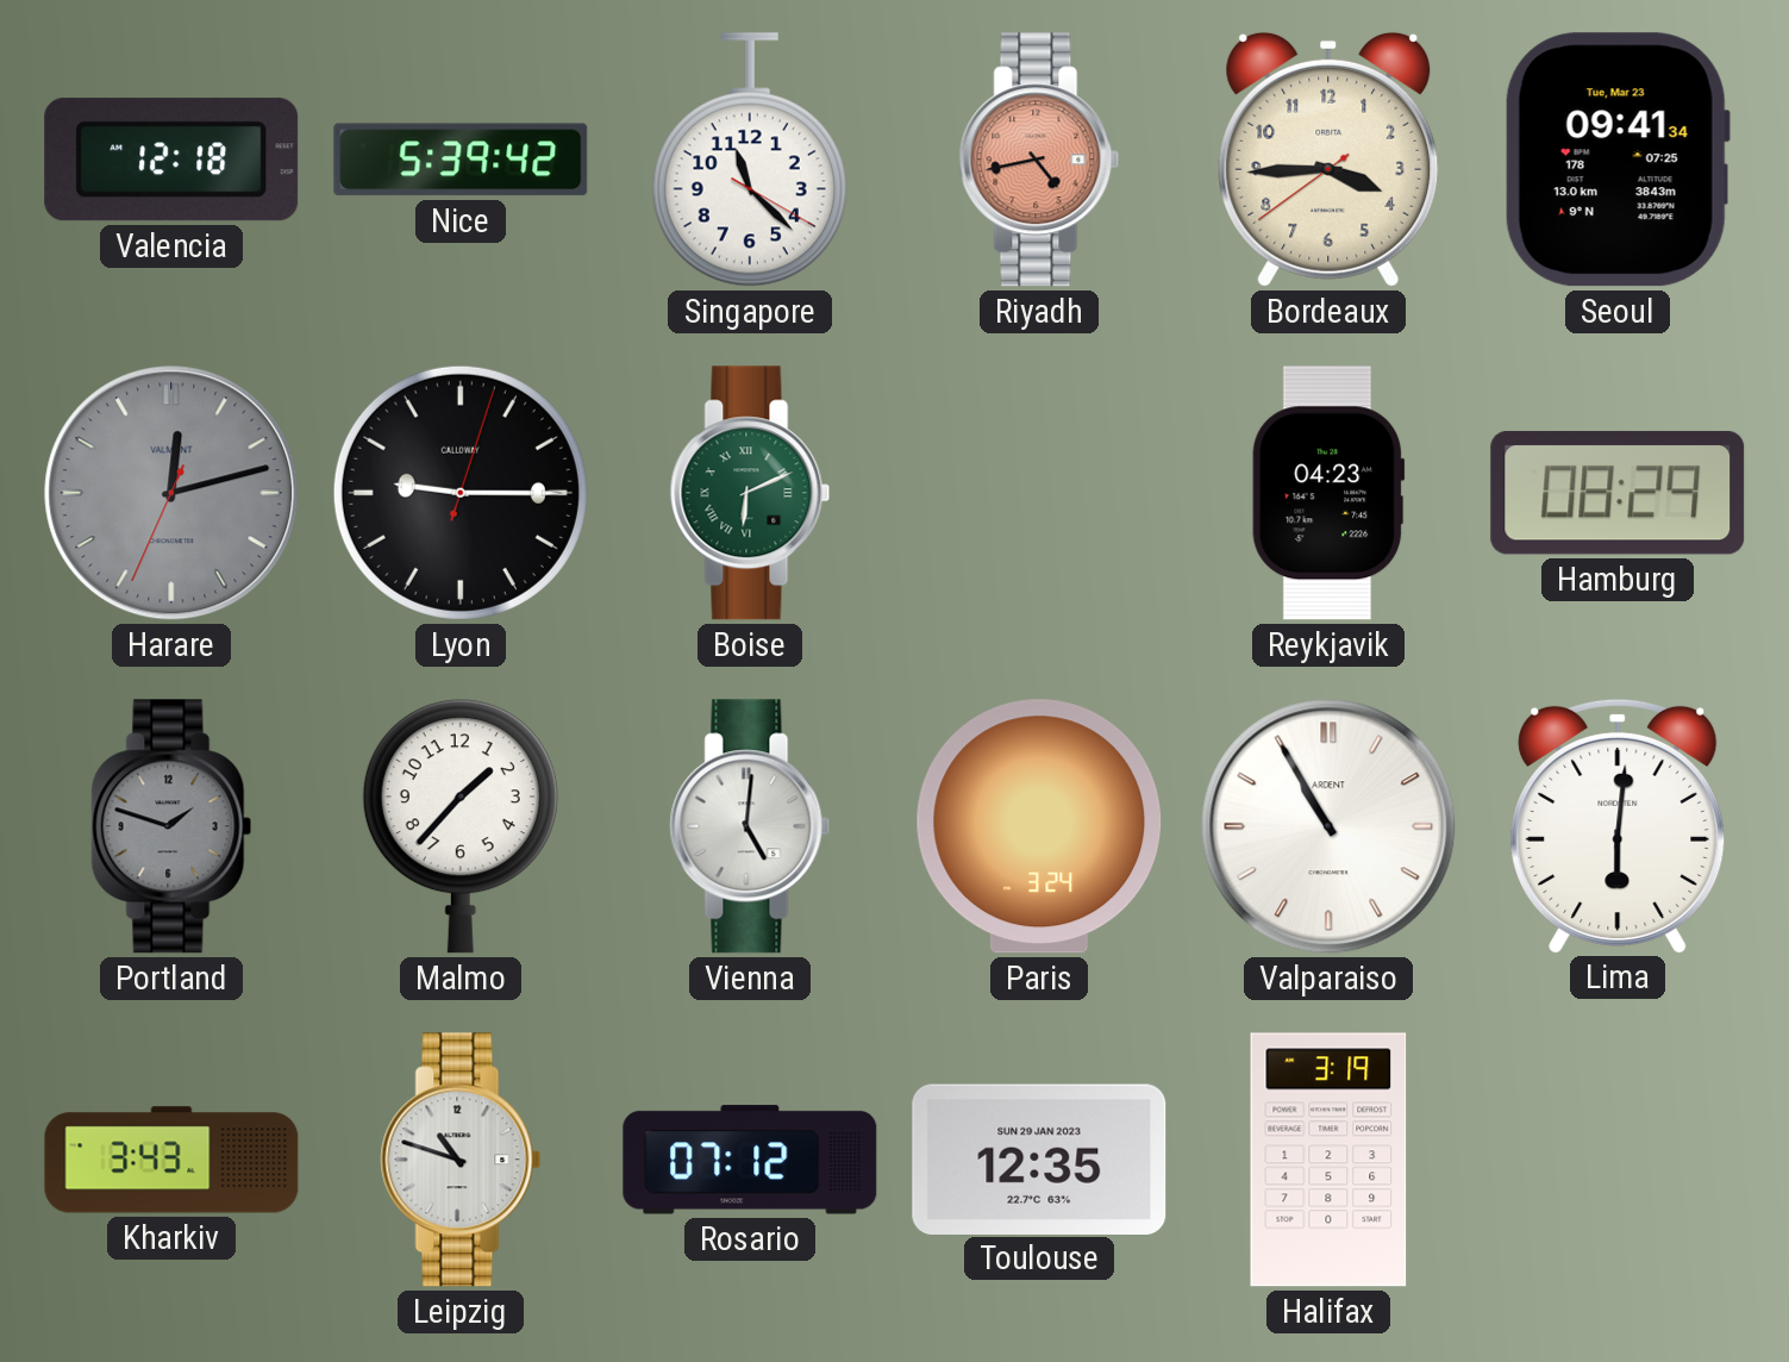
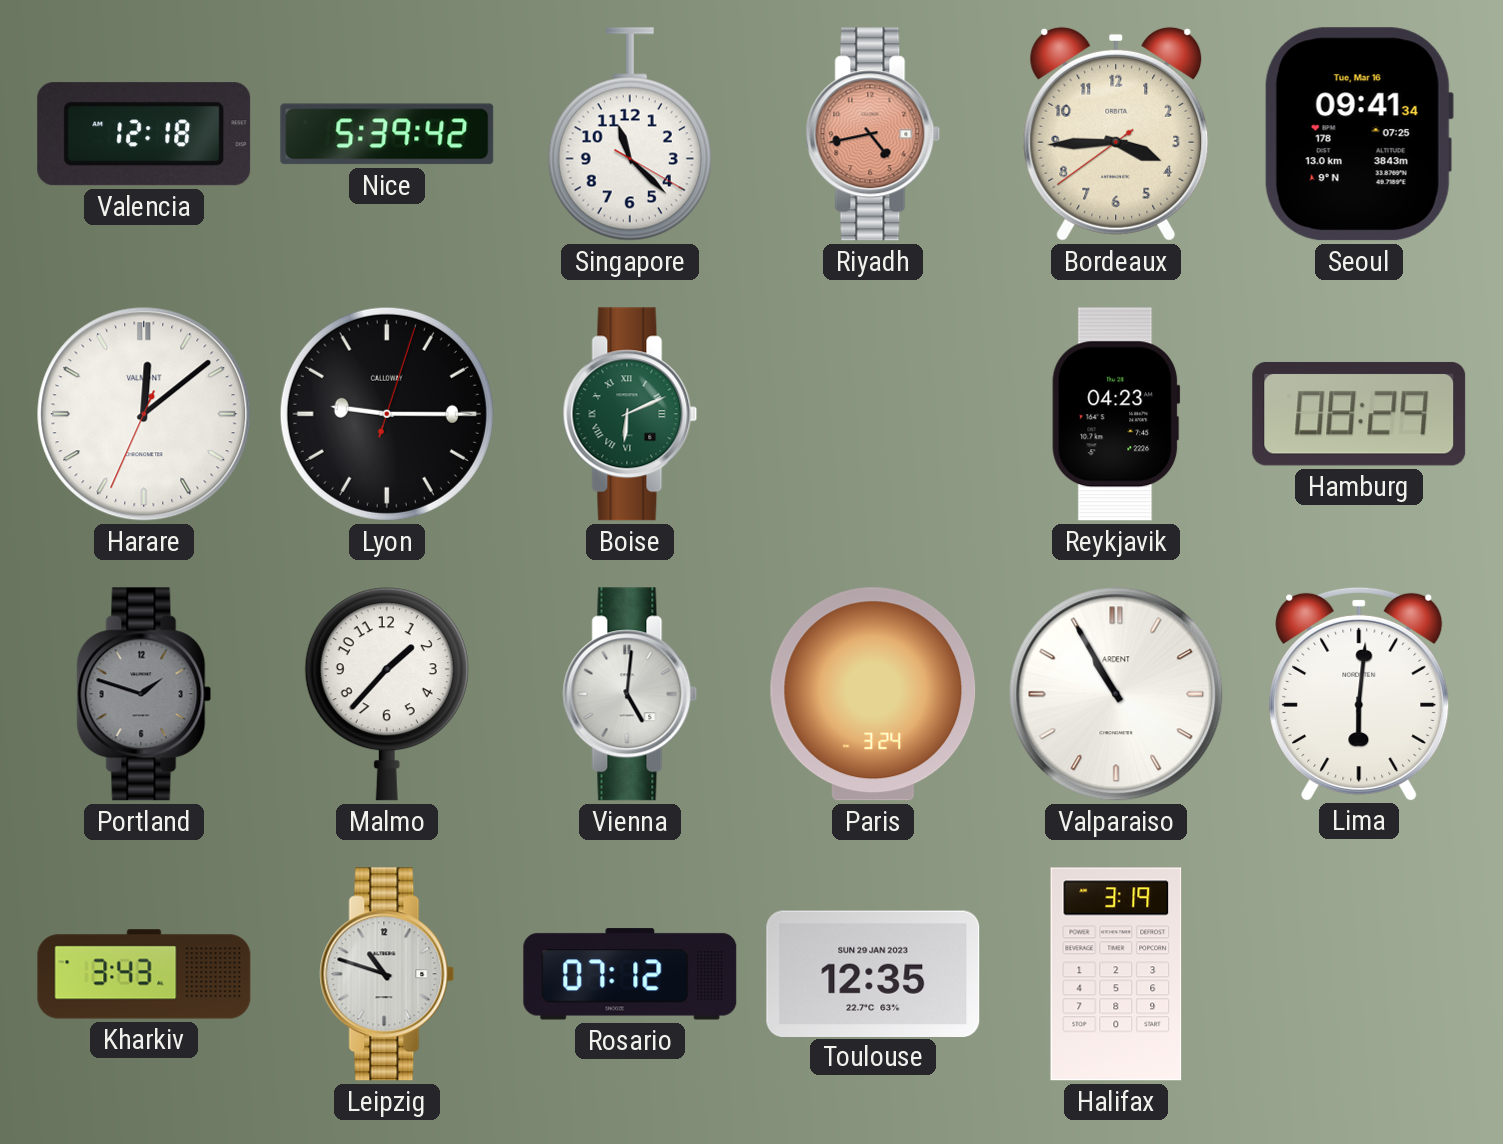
Seoul date: Tue, Mar 23 -> Tue, Mar 16
Harare: 12:12 -> 12:08
Harare dial: grey -> white
